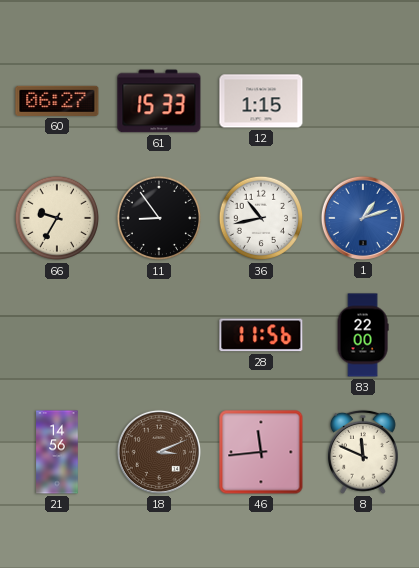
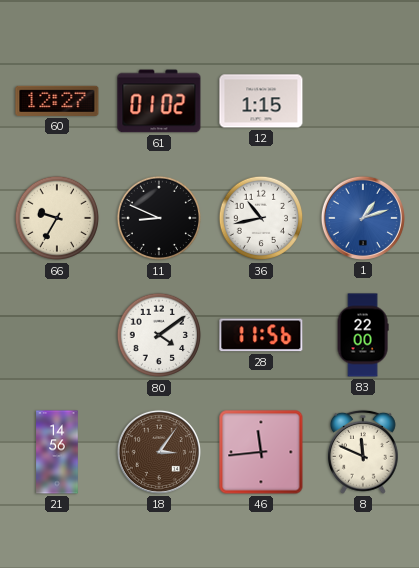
60: 06:27 -> 12:27
61: 15:33 -> 01:02
11: 8:54 -> 8:49
80: none -> 4:09
18: 3:11 -> 3:06
